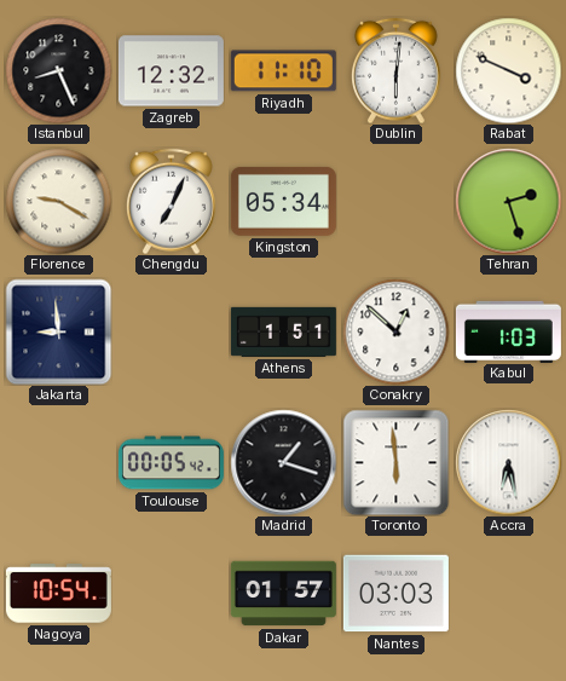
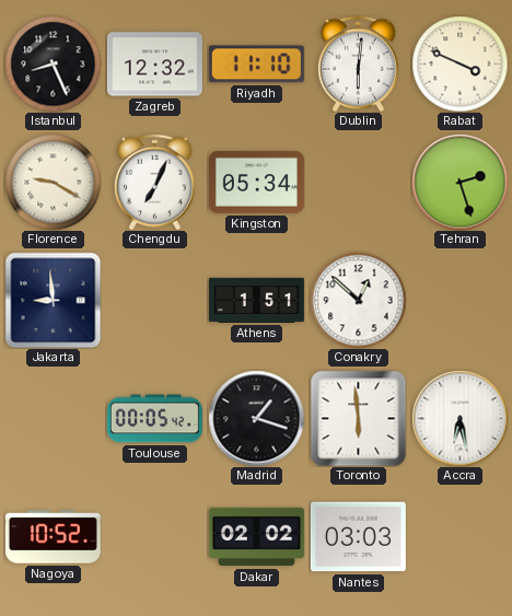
Kabul: 1:03 -> none
Nagoya: 10:54 -> 10:52
Dakar: 01:57 -> 02:02
